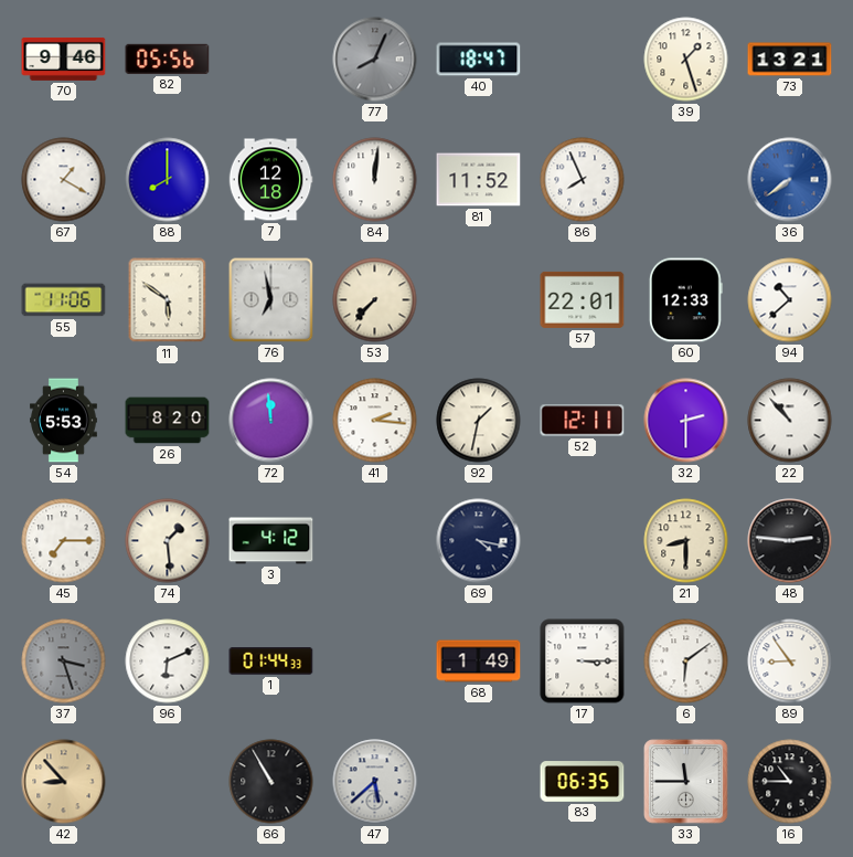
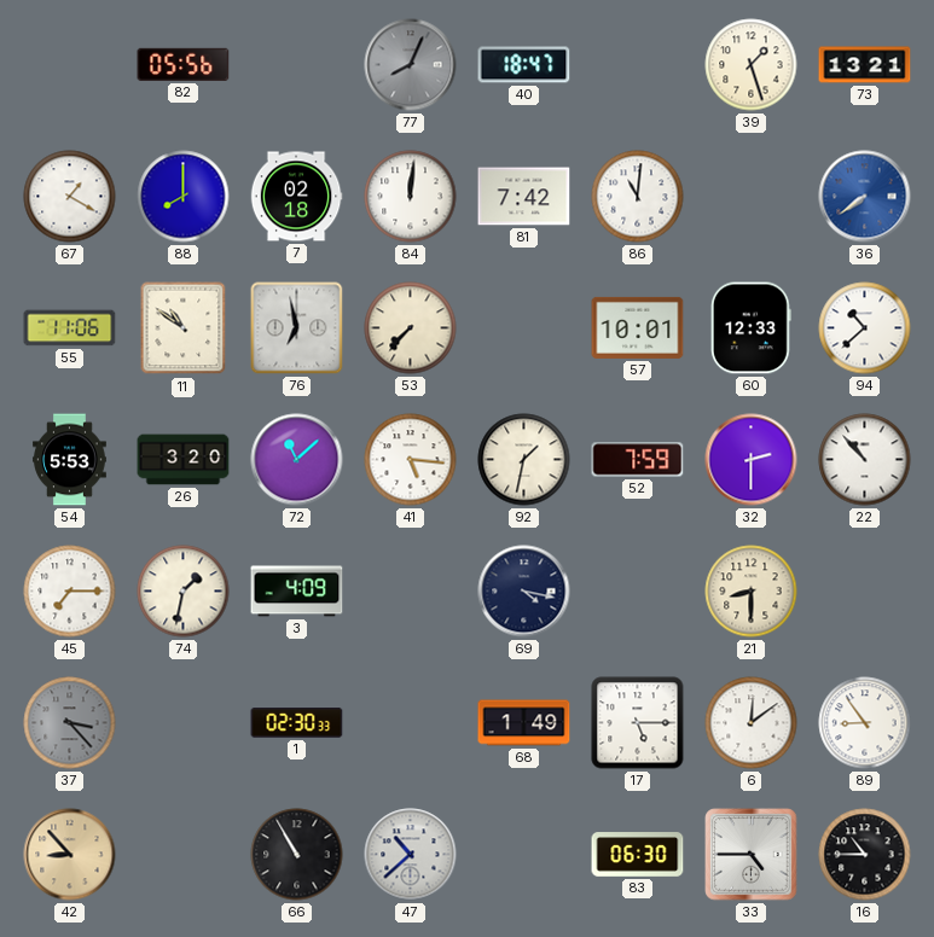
70: 9:46 -> none
7: 12:18 -> 02:18
81: 11:52 -> 7:42
86: 7:56 -> 11:01
11: 5:51 -> 10:51
57: 22:01 -> 10:01
26: 8:20 -> 3:20
72: 11:59 -> 11:08
41: 2:16 -> 5:16
52: 12:11 -> 7:59
74: 1:29 -> 1:32
3: 4:12 -> 4:09
48: 2:46 -> none
37: 3:27 -> 3:23
96: 6:11 -> none
1: 01:44 -> 02:30
17: 3:15 -> 5:15
6: 6:09 -> 12:09
47: 5:38 -> 10:38
83: 06:35 -> 06:30
33: 11:45 -> 4:45
